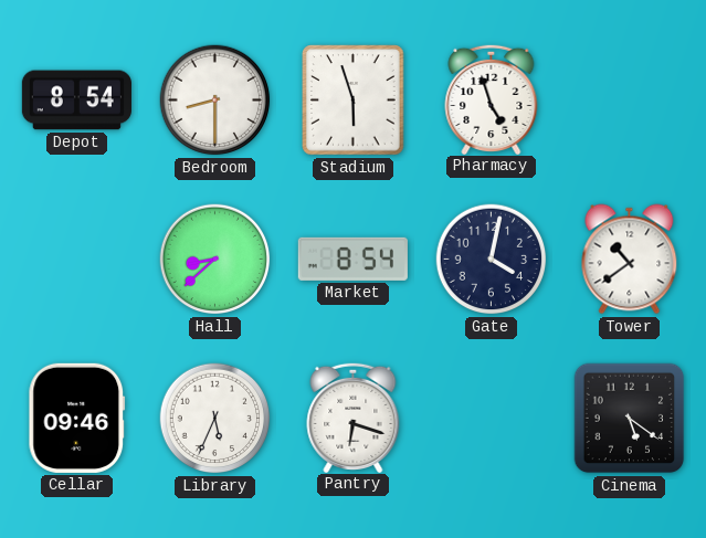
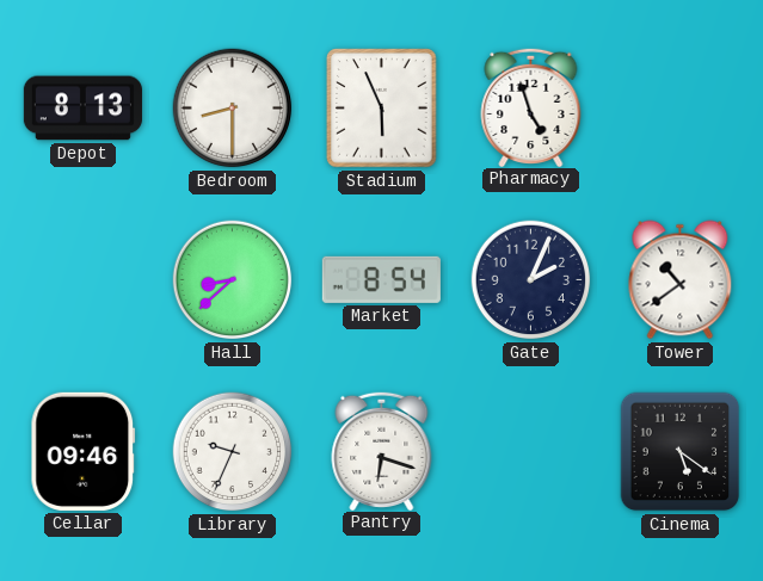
Depot: 8:54 -> 8:13
Stadium: 5:57 -> 5:56
Gate: 4:02 -> 2:04
Library: 5:34 -> 9:34
